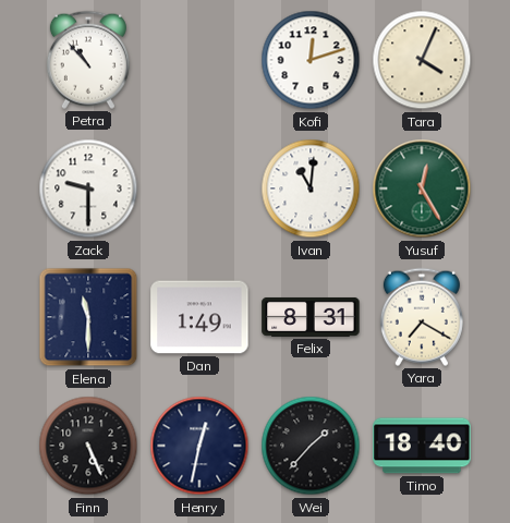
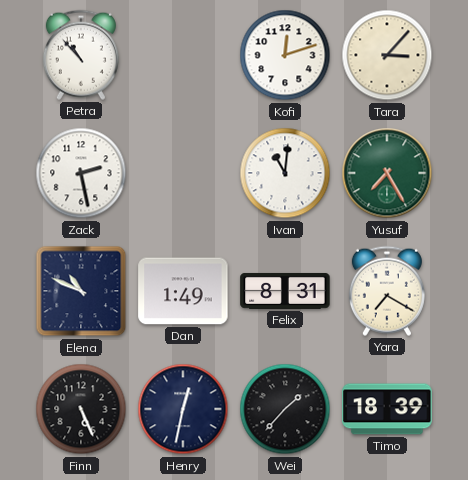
Tara: 4:04 -> 3:07
Zack: 9:30 -> 2:28
Yusuf: 12:25 -> 7:25
Elena: 11:30 -> 10:49
Timo: 18:40 -> 18:39
